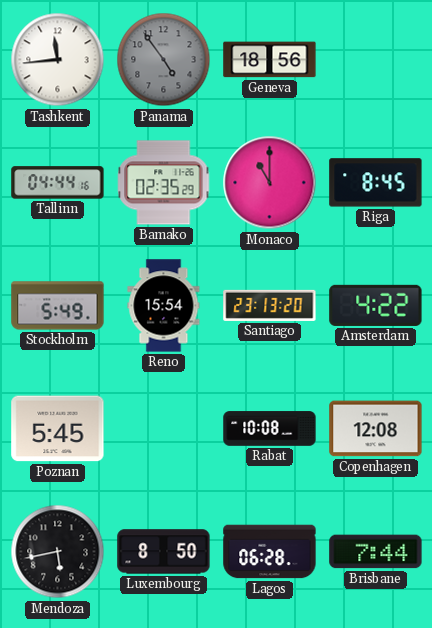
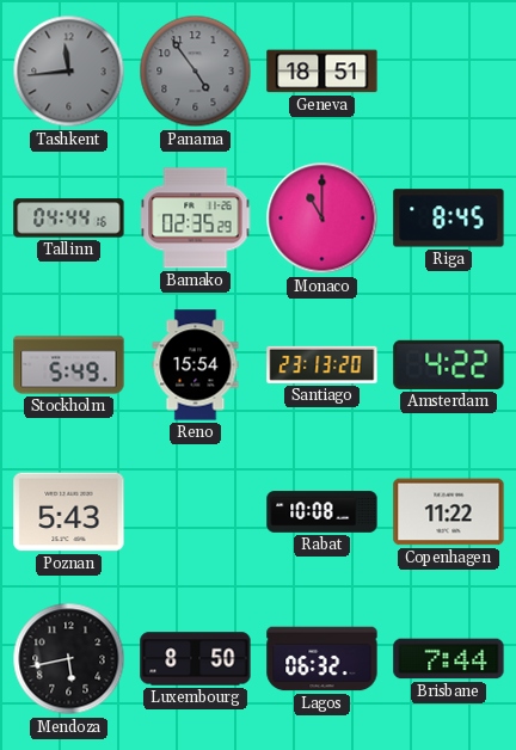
Tashkent dial: white -> grey
Geneva: 18:56 -> 18:51
Poznan: 5:45 -> 5:43
Copenhagen: 12:08 -> 11:22
Lagos: 06:28 -> 06:32
